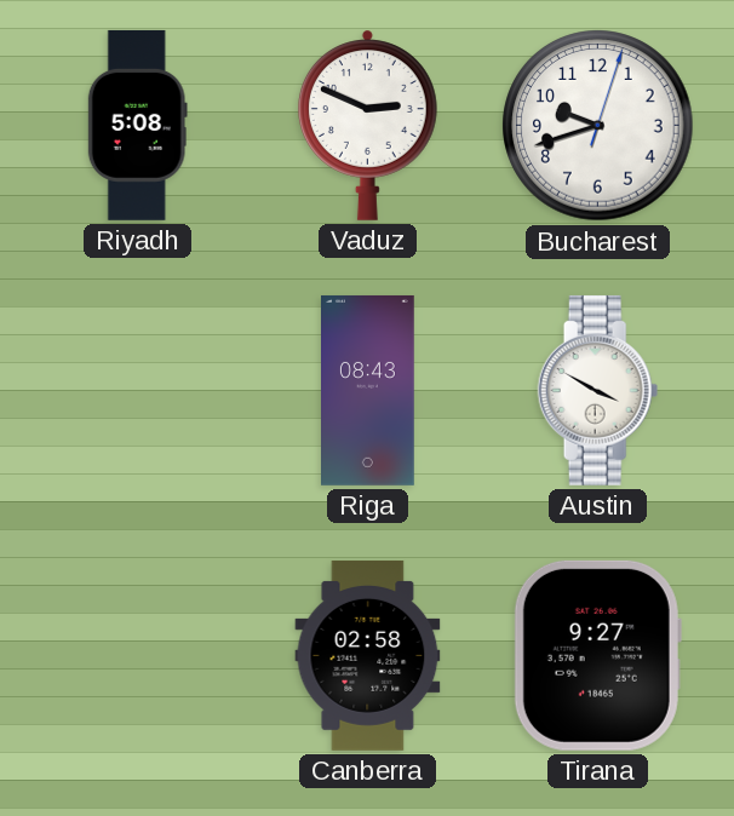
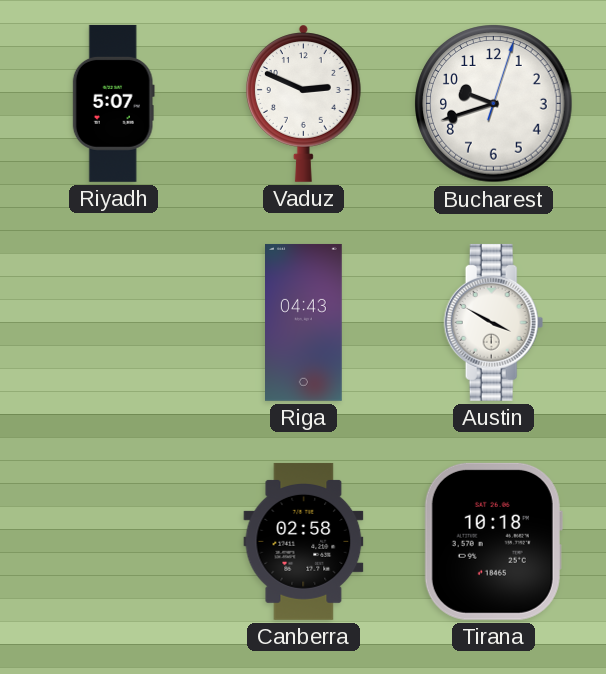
Riyadh: 5:08 -> 5:07
Riga: 08:43 -> 04:43
Tirana: 9:27 -> 10:18
